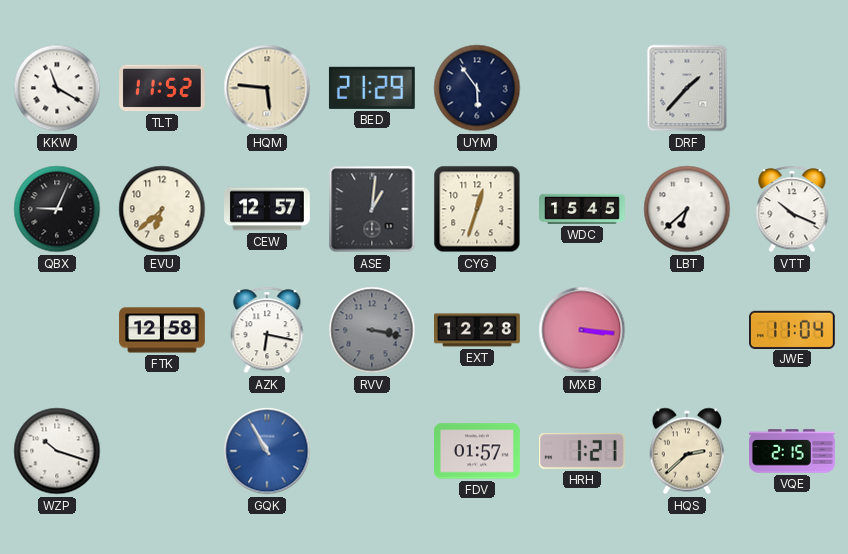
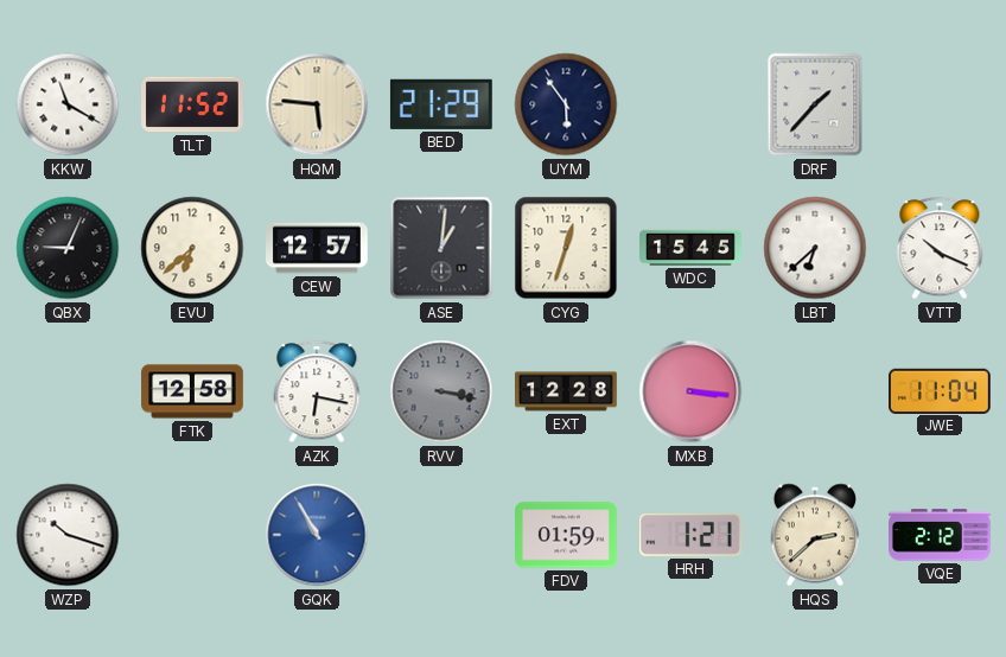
FDV: 01:57 -> 01:59
VQE: 2:15 -> 2:12
